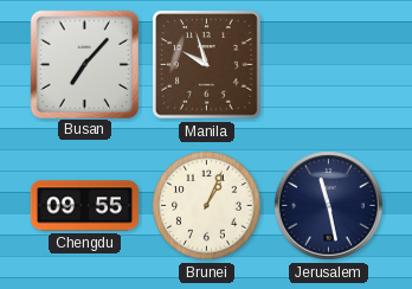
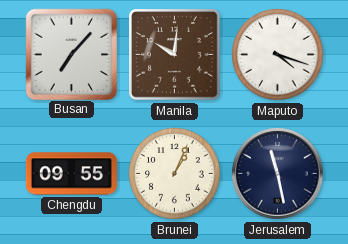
Manila: 9:57 -> 10:01
Maputo: none -> 4:18
